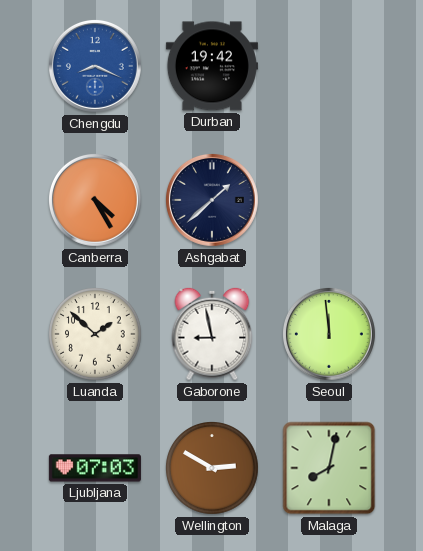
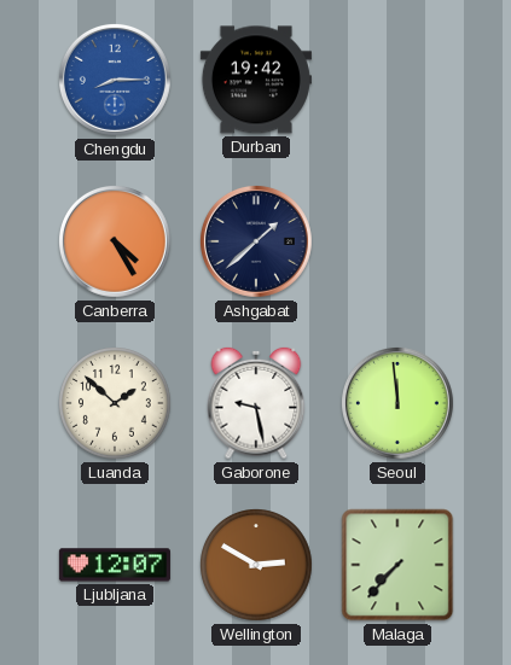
Chengdu: 8:19 -> 8:15
Gaborone: 8:58 -> 9:28
Ljubljana: 07:03 -> 12:07
Malaga: 8:02 -> 7:37
